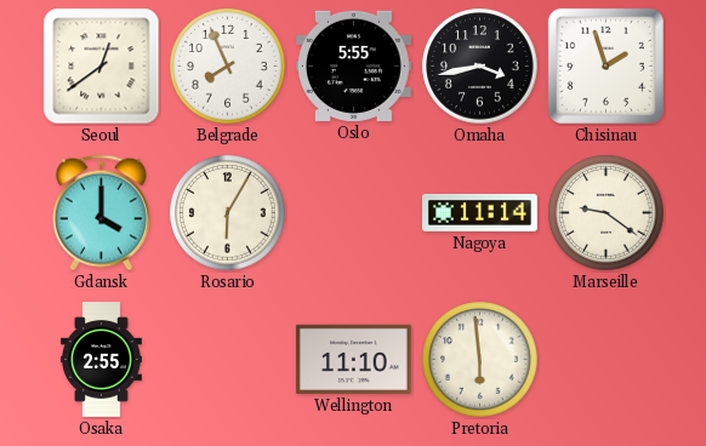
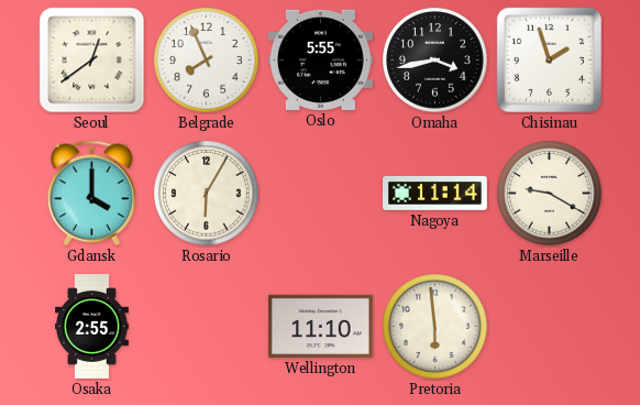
Marseille: 9:21 -> 9:20
